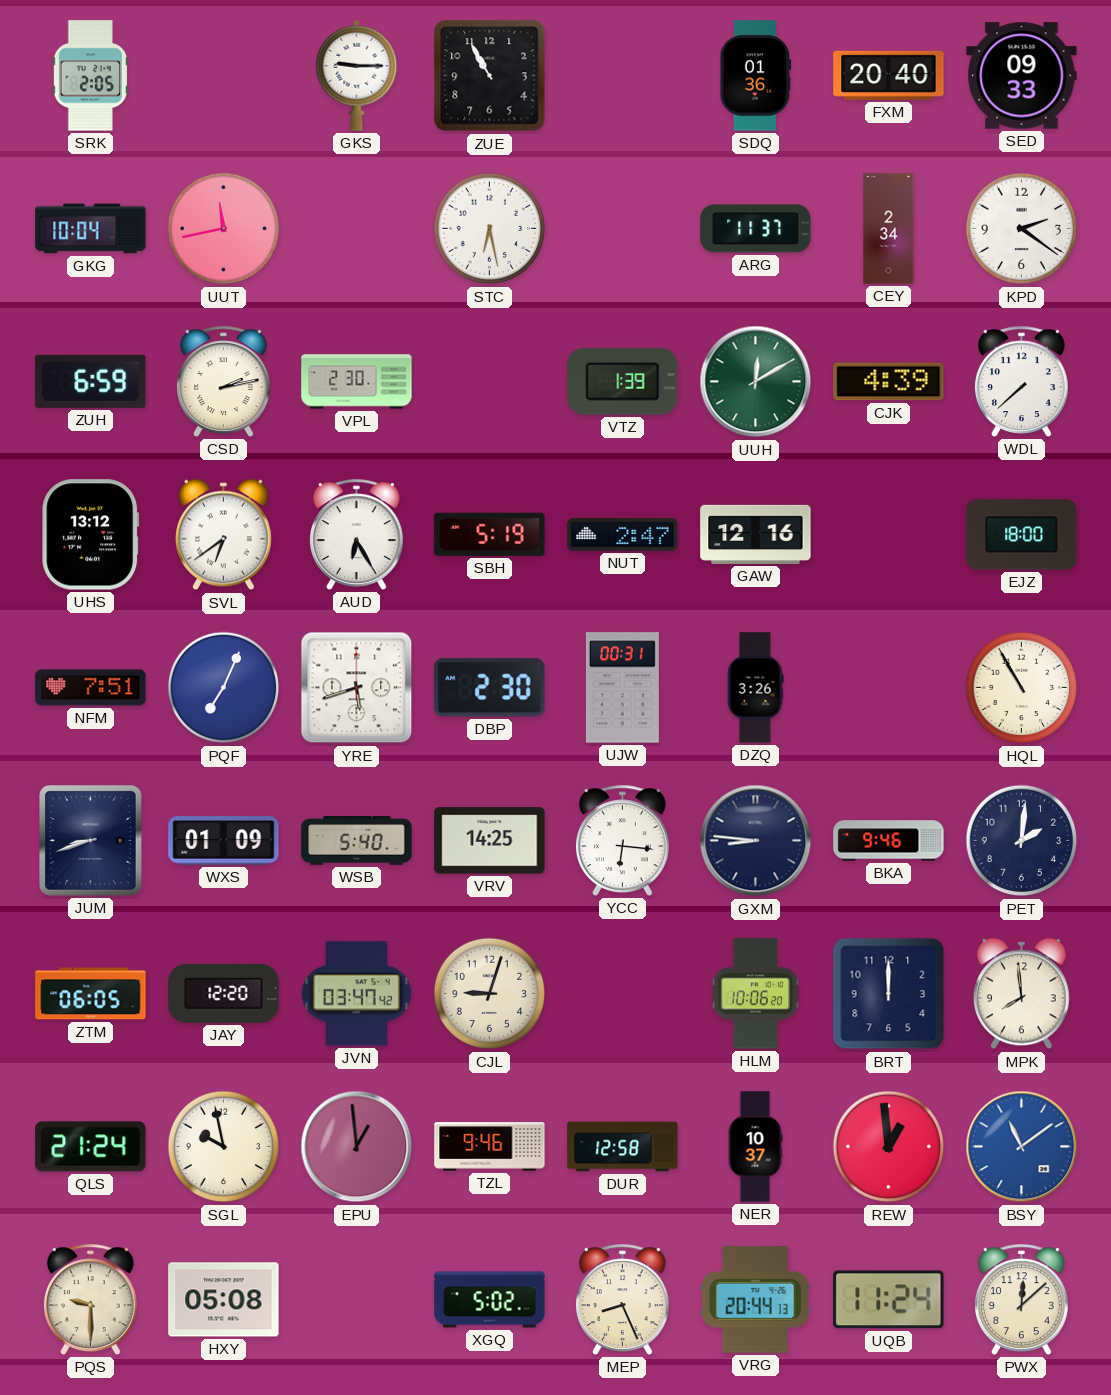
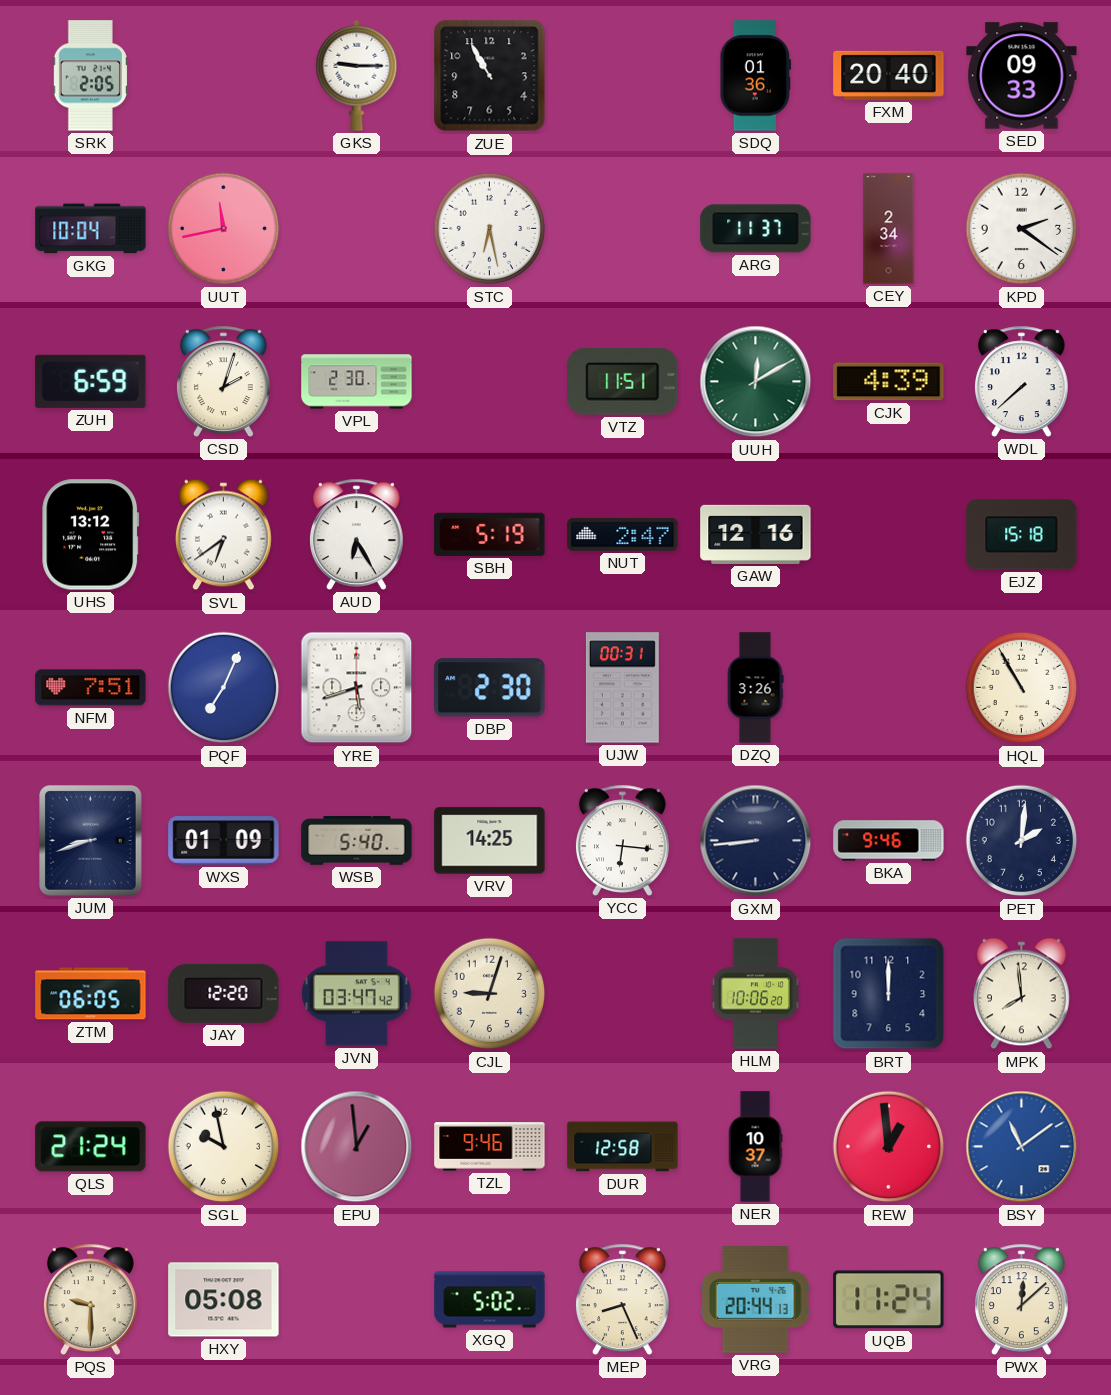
CSD: 2:13 -> 2:03
VTZ: 1:39 -> 11:51
EJZ: 18:00 -> 15:18
GXM: 8:46 -> 8:44
